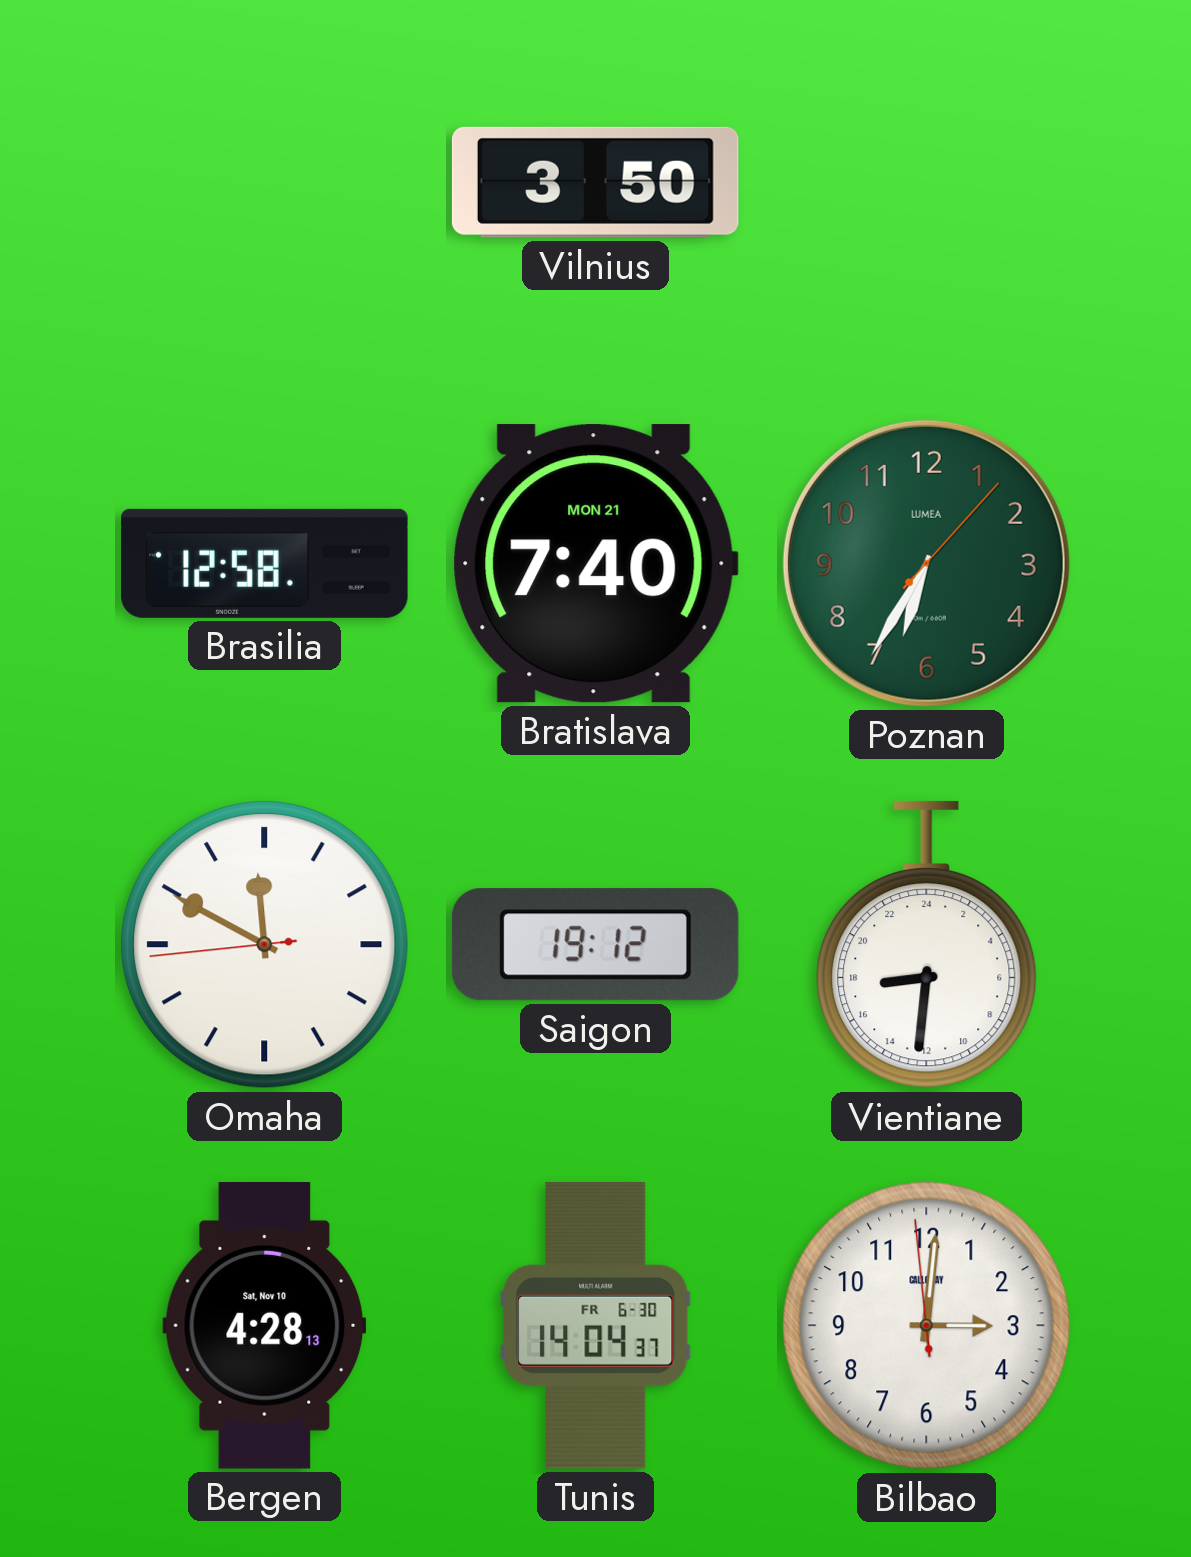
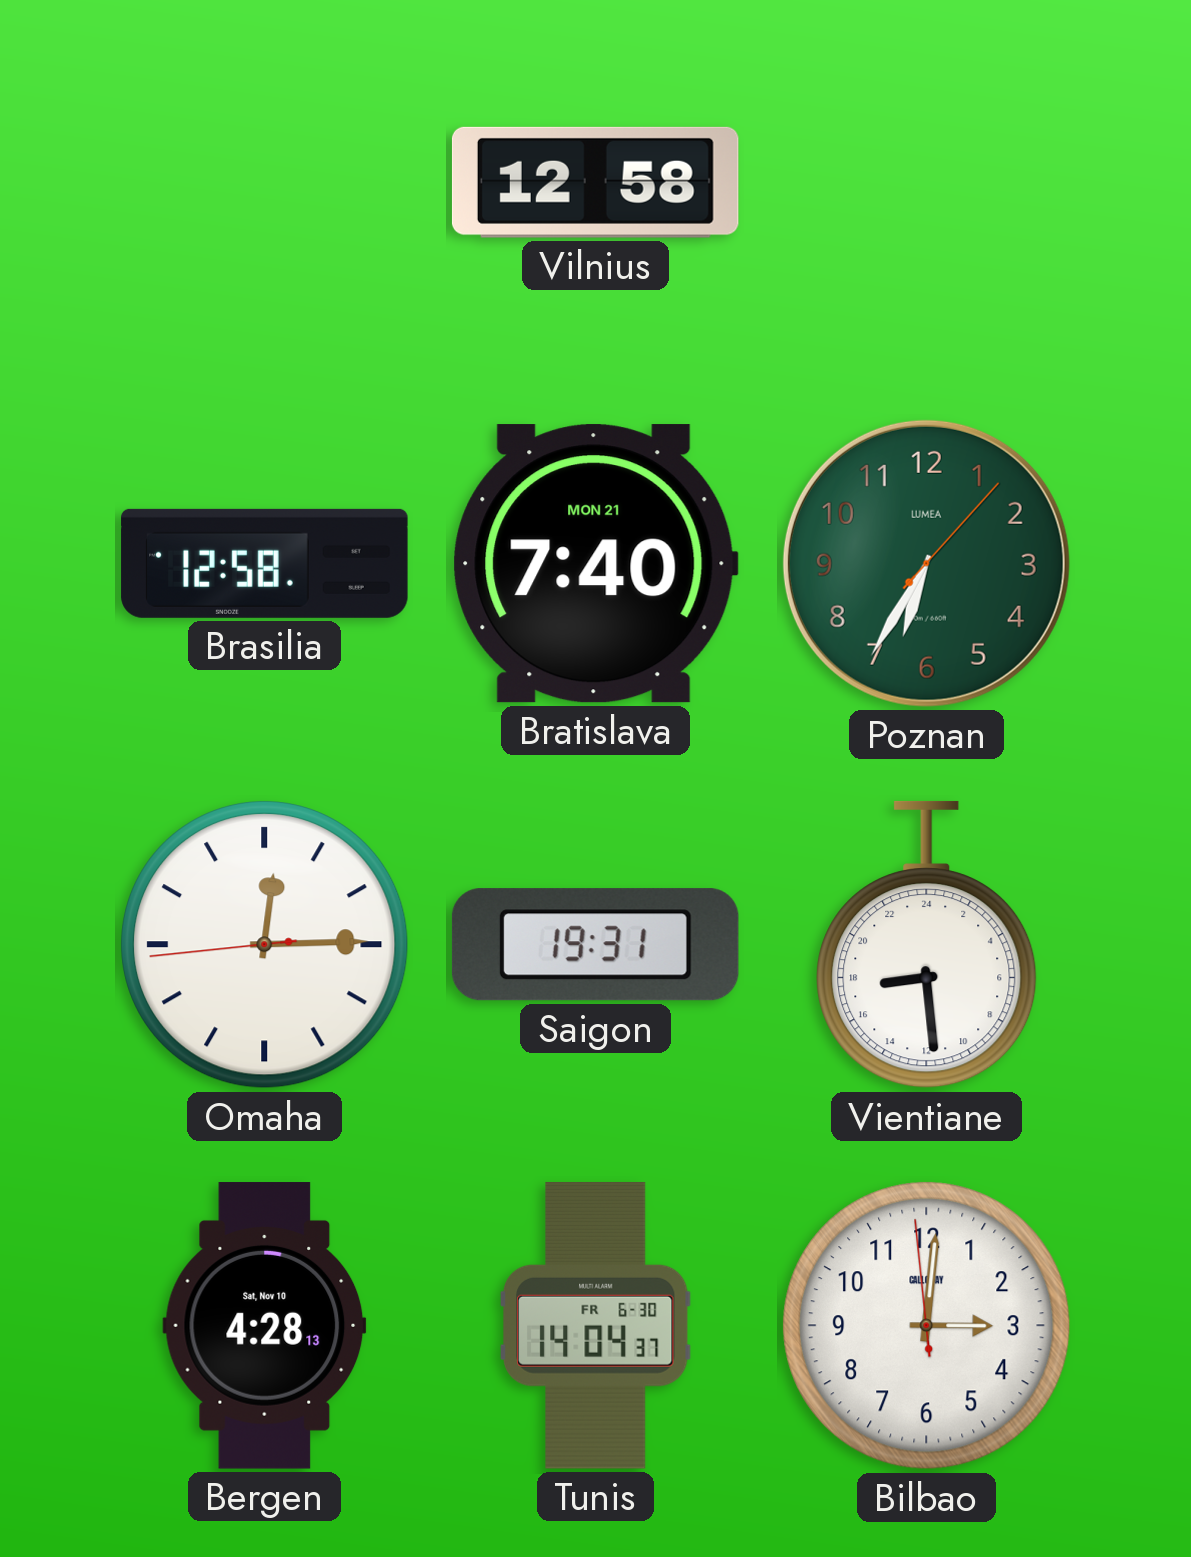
Vilnius: 3:50 -> 12:58
Omaha: 11:49 -> 12:14
Saigon: 19:12 -> 19:31
Vientiane: 17:31 -> 17:29
